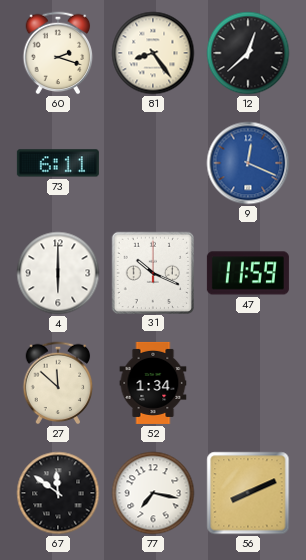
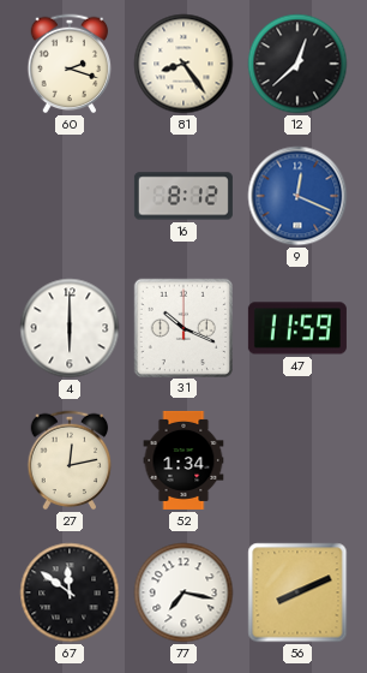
73: 6:11 -> none
16: none -> 8:12
27: 11:52 -> 12:13
